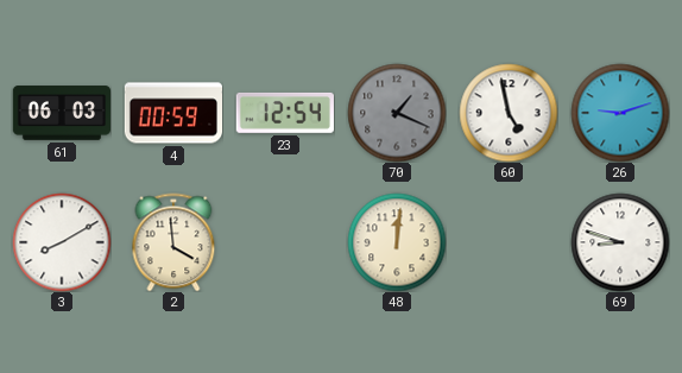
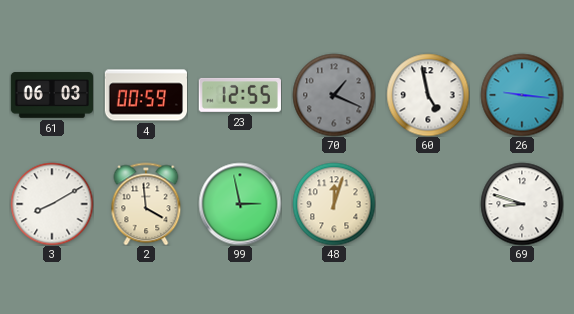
23: 12:54 -> 12:55
26: 9:12 -> 9:16
99: none -> 2:58
48: 12:01 -> 12:03
